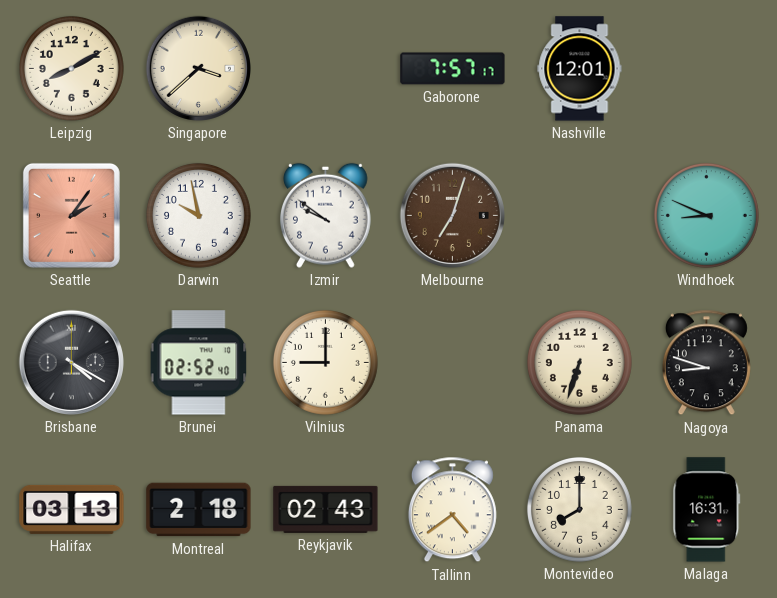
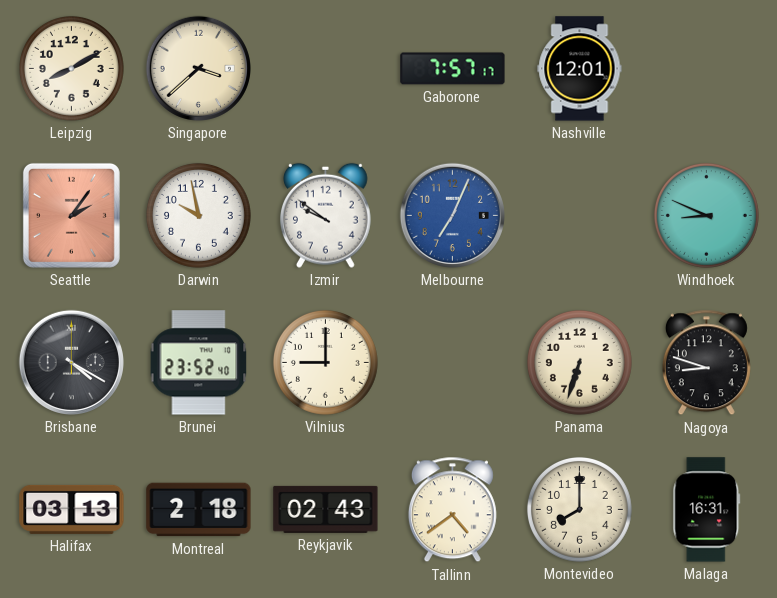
Melbourne: 7:03 -> 7:04
Melbourne dial: brown -> blue
Brunei: 02:52 -> 23:52
